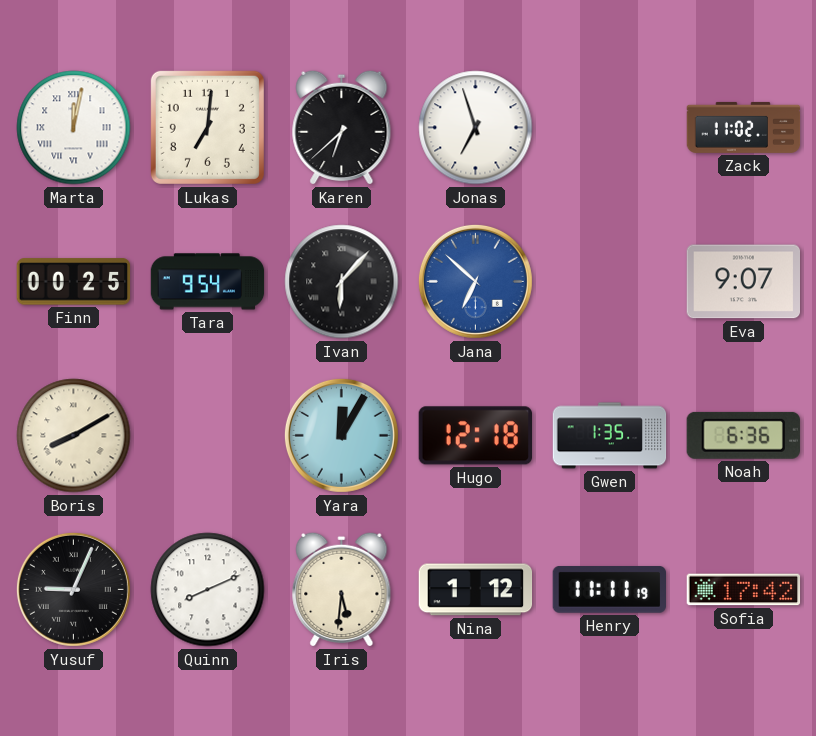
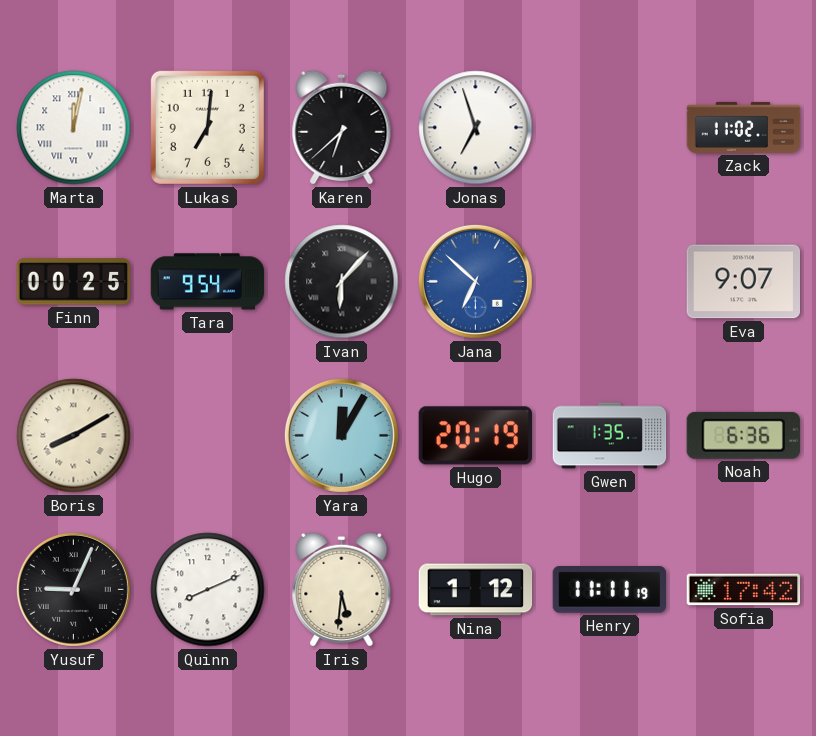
Hugo: 12:18 -> 20:19
